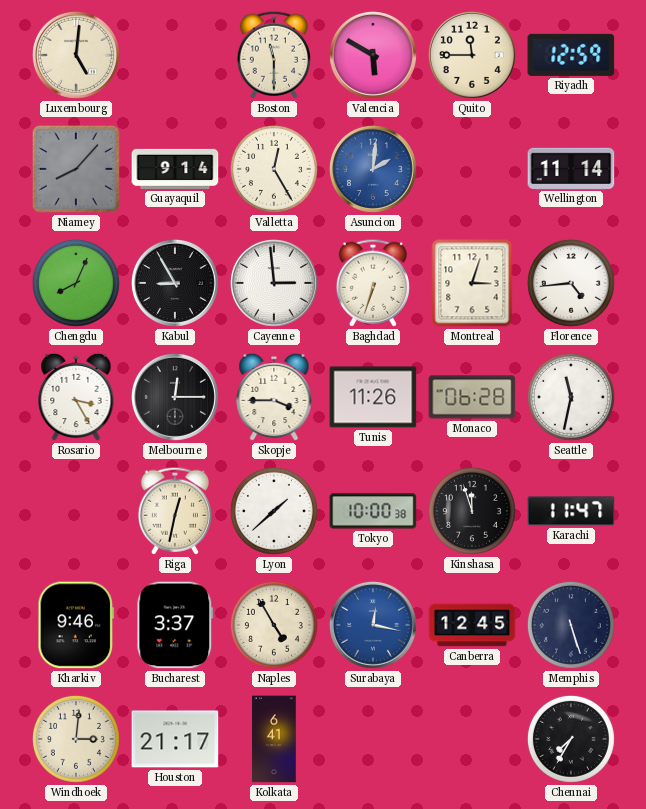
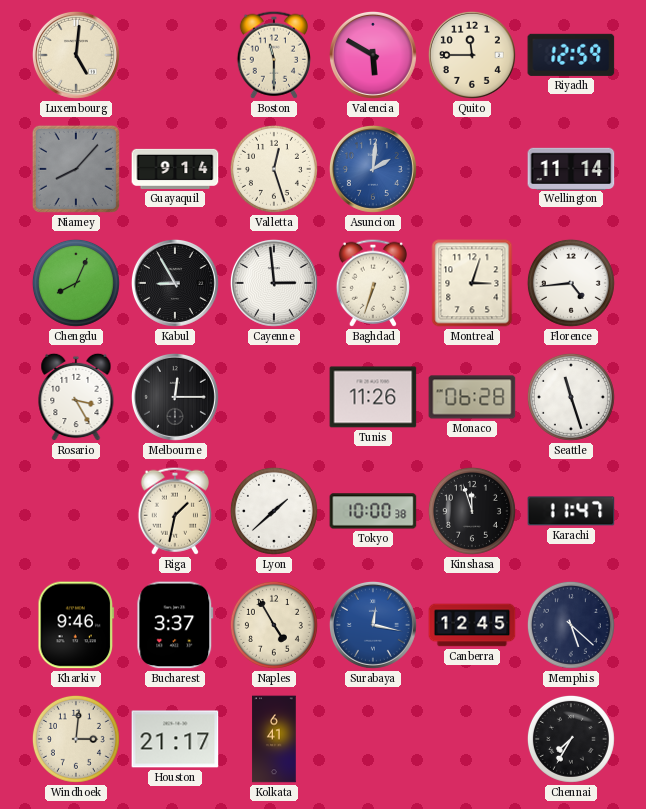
Valletta: 12:25 -> 12:27
Skopje: 3:45 -> none
Seattle: 11:32 -> 11:27
Riga: 12:32 -> 1:32
Memphis: 5:27 -> 5:22
